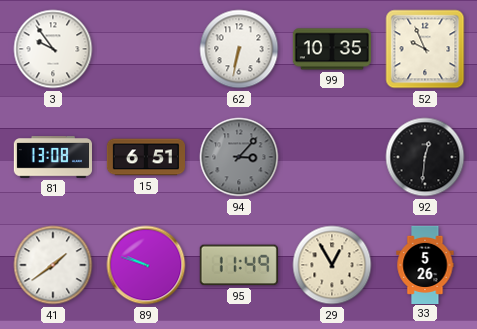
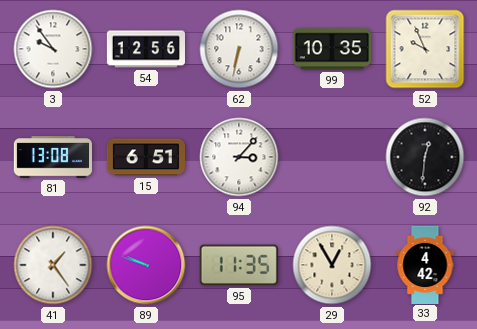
54: none -> 12:56
94 dial: grey -> white
41: 1:39 -> 1:24
95: 11:49 -> 11:35
33: 5:26 -> 4:42
